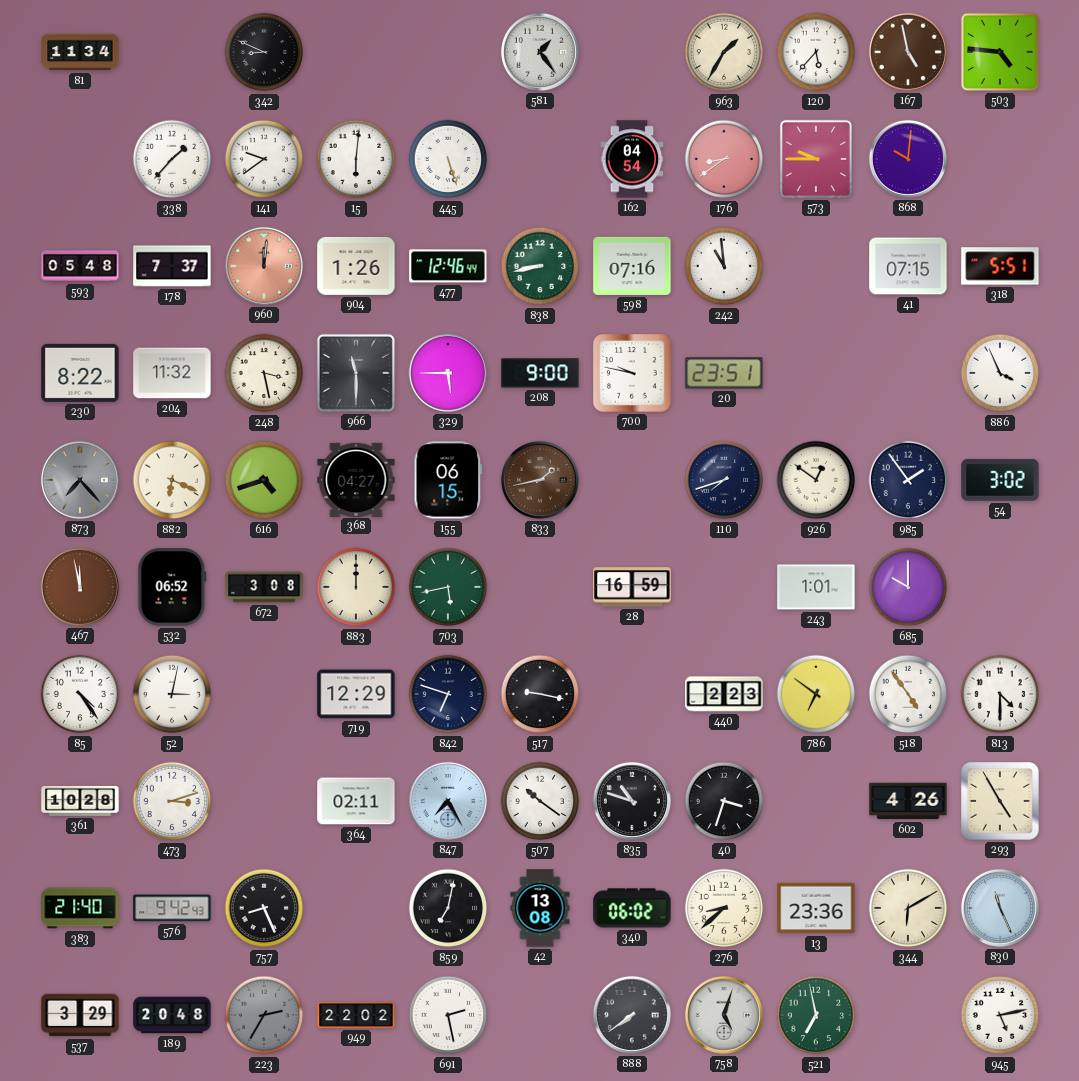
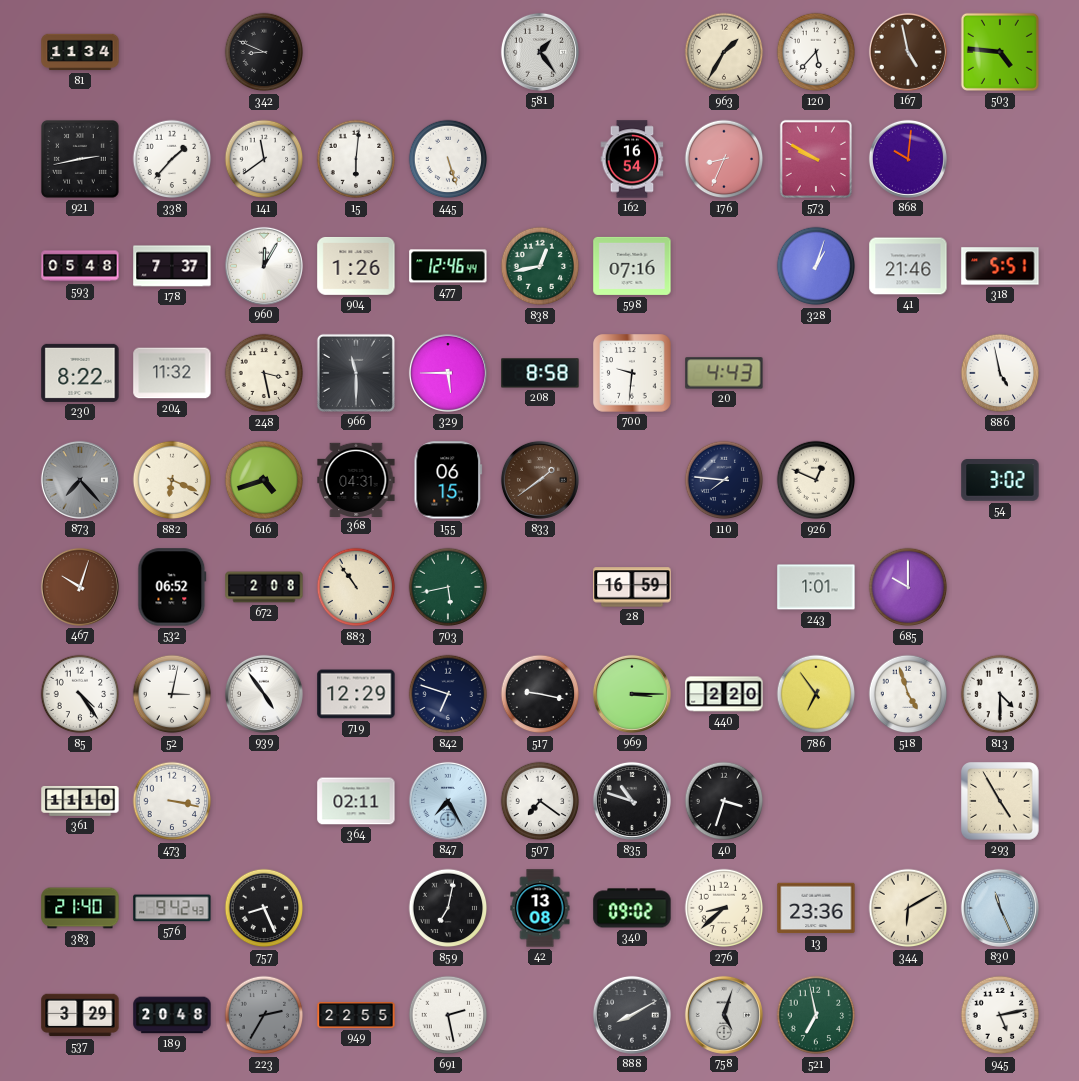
921: none -> 2:43
141: 9:39 -> 11:39
162: 04:54 -> 16:54
176: 8:39 -> 8:34
573: 9:45 -> 9:50
960: 12:01 -> 12:05
960 dial: salmon -> white
838: 8:43 -> 12:43
242: 10:59 -> none
328: none -> 1:03
41: 07:15 -> 21:46
208: 9:00 -> 8:58
700: 9:47 -> 9:31
20: 23:51 -> 4:43
886: 3:56 -> 4:58
368: 04:27 -> 04:31
833: 1:43 -> 1:39
110: 7:42 -> 7:46
926: 12:51 -> 12:49
985: 1:54 -> none
467: 11:58 -> 10:03
672: 3:08 -> 2:08
883: 12:00 -> 10:54
939: none -> 4:54
969: none -> 3:15
440: 2:23 -> 2:20
786: 6:51 -> 6:54
518: 4:54 -> 4:57
361: 10:28 -> 11:10
473: 3:12 -> 3:17
507: 10:21 -> 7:21
602: 4:26 -> none
340: 06:02 -> 09:02
949: 22:02 -> 22:55
888: 7:39 -> 8:10
